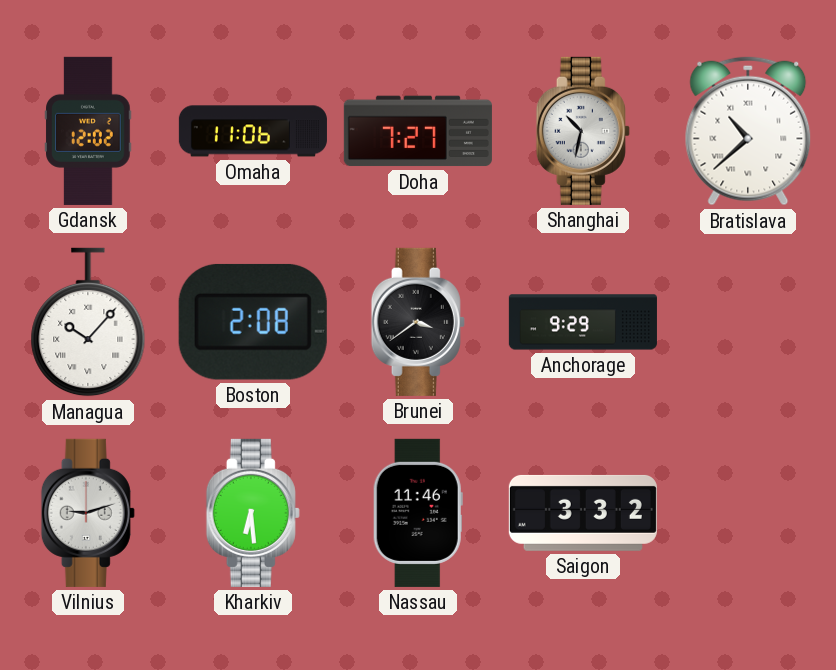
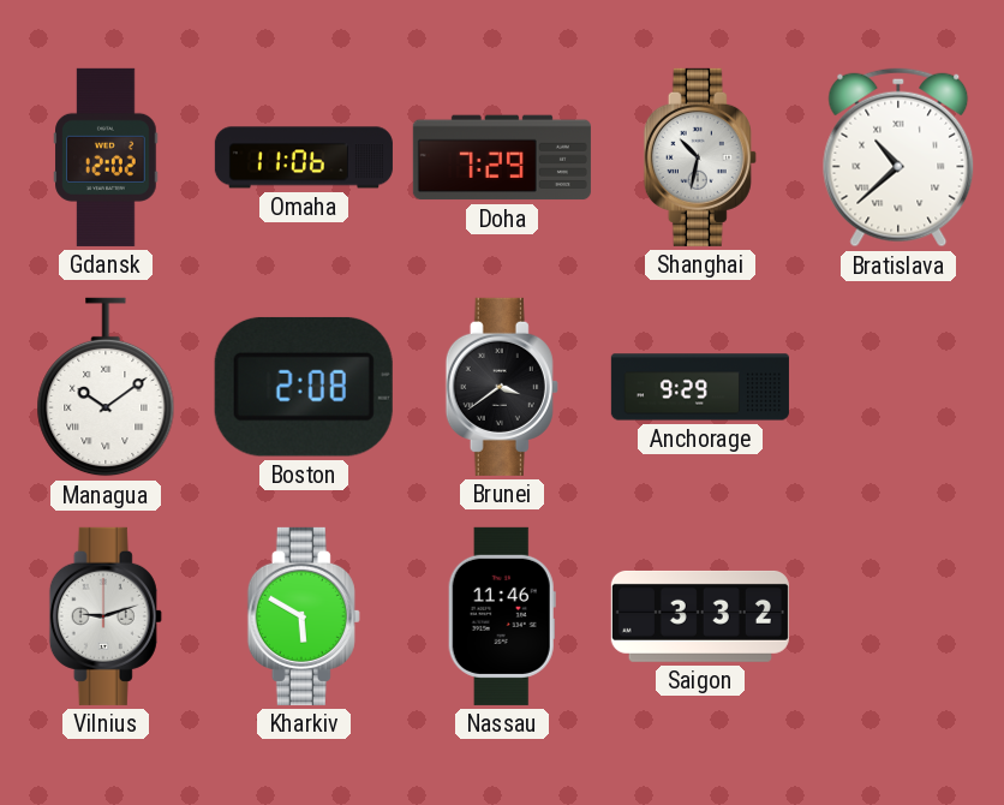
Doha: 7:27 -> 7:29
Managua: 10:07 -> 10:09
Kharkiv: 6:29 -> 5:50
